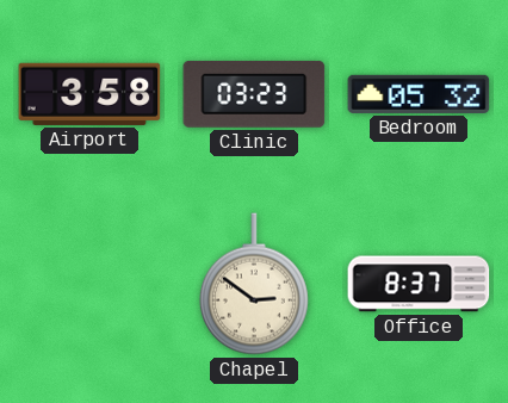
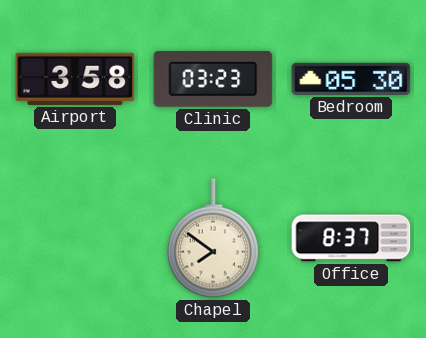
Bedroom: 05:32 -> 05:30
Chapel: 2:51 -> 7:51
